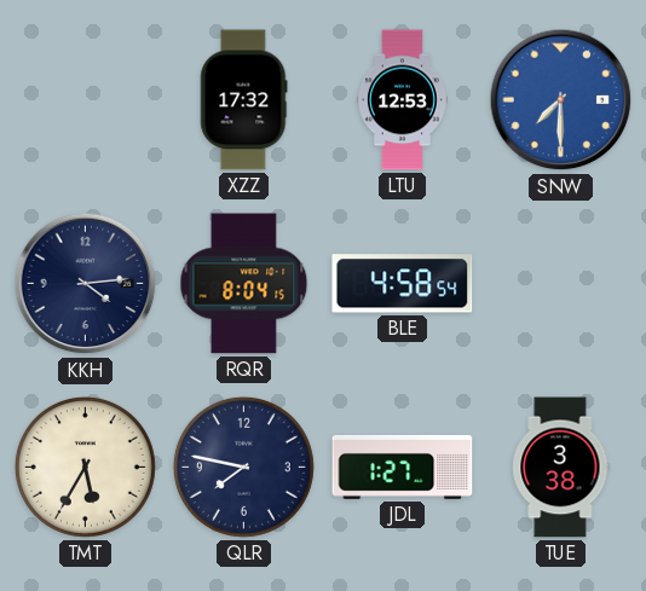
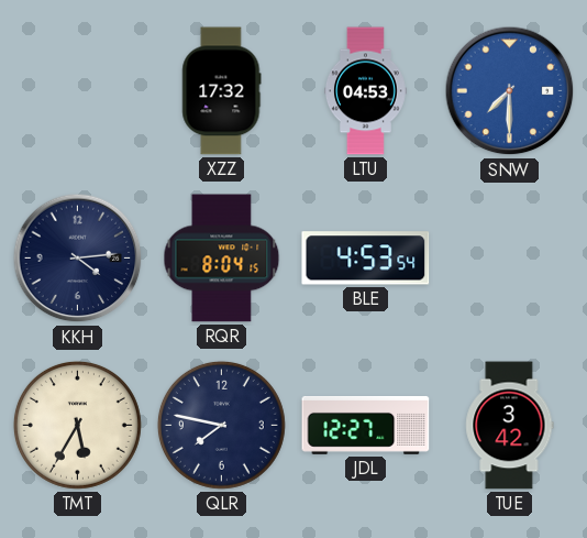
LTU: 12:53 -> 04:53
BLE: 4:58 -> 4:53
JDL: 1:27 -> 12:27
TUE: 3:38 -> 3:42
